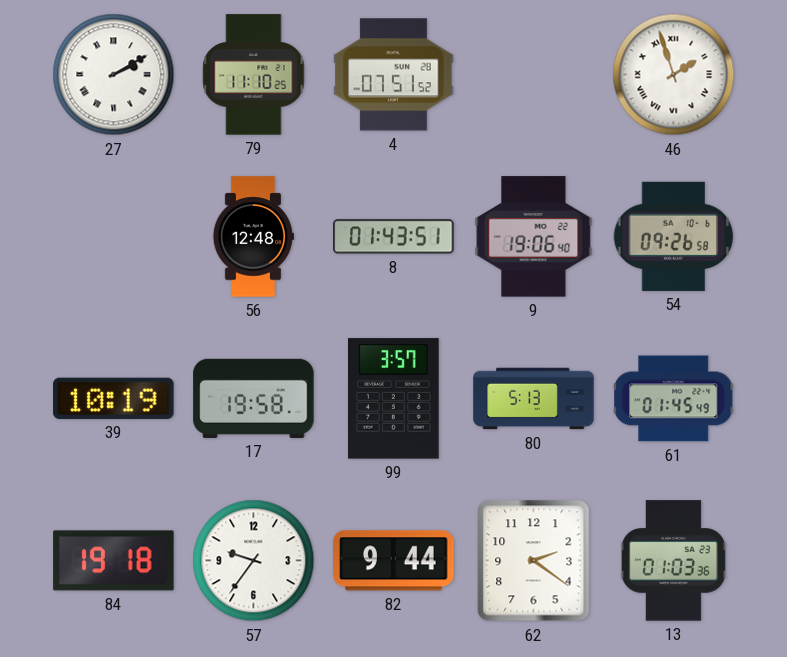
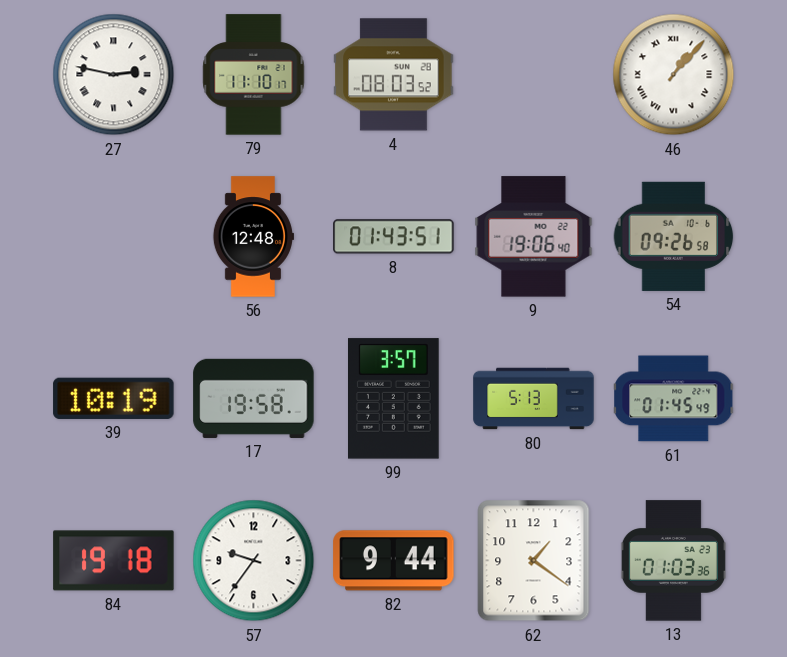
27: 2:10 -> 2:47
79: 11:10:25 -> 11:10:17
4: 07:51 -> 08:03
46: 1:57 -> 1:07
62: 2:21 -> 1:21
